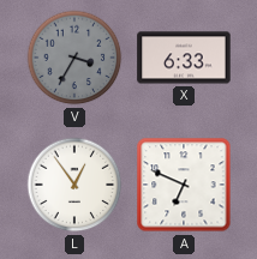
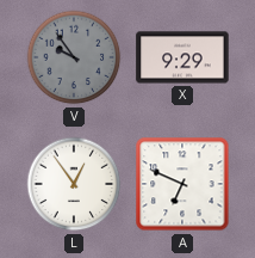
V: 3:35 -> 9:54
X: 6:33 -> 9:29
